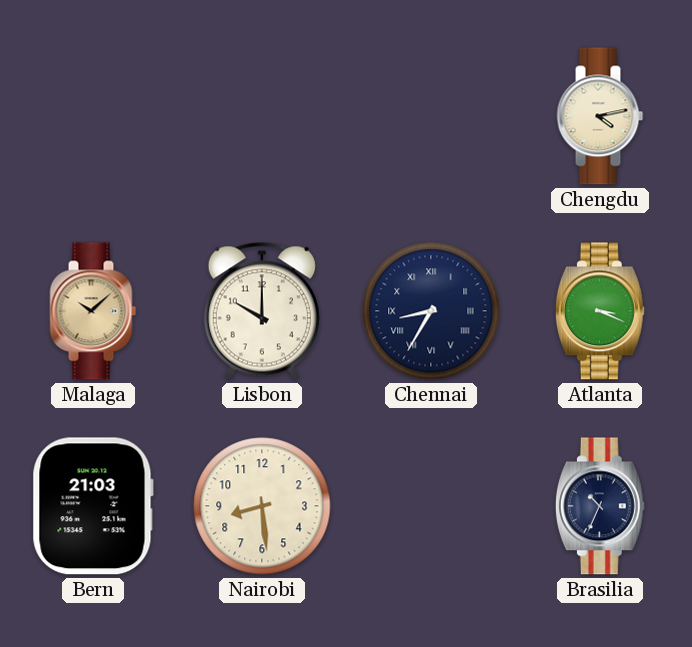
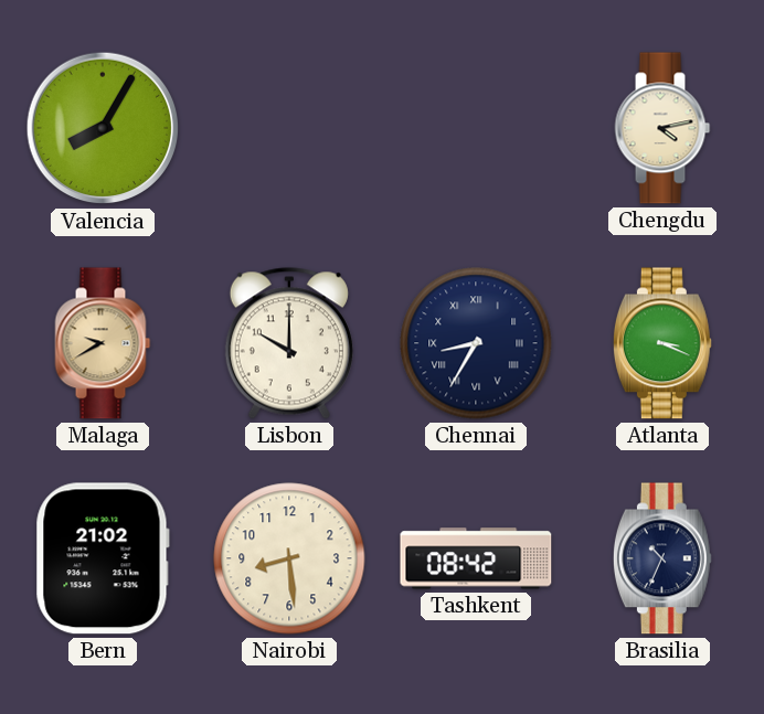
Valencia: none -> 8:05
Malaga: 10:08 -> 9:40
Bern: 21:03 -> 21:02
Tashkent: none -> 08:42
